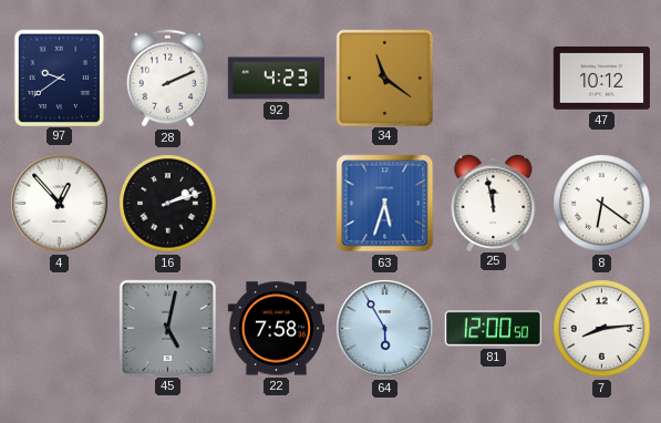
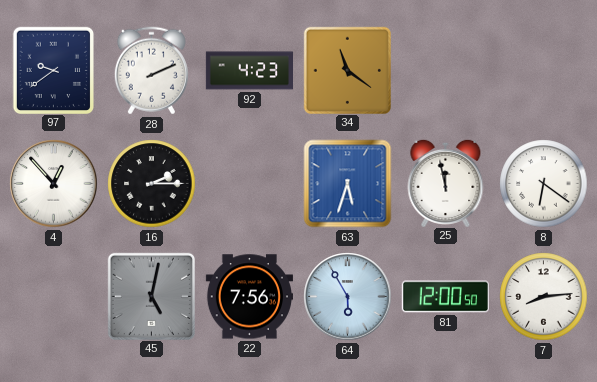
47: 10:12 -> none
16: 2:12 -> 2:15
22: 7:58 -> 7:56
